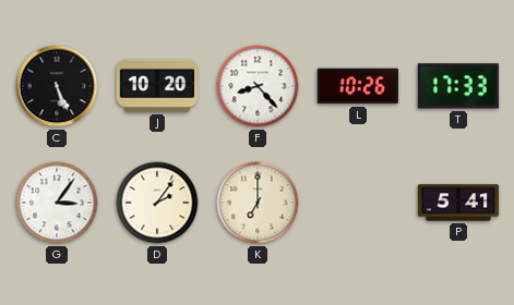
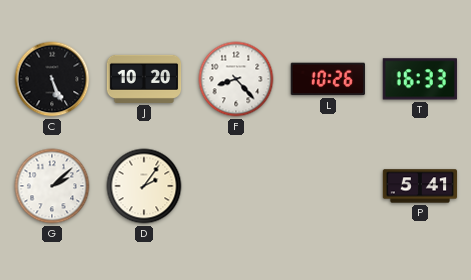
T: 17:33 -> 16:33
G: 3:06 -> 2:08
K: 7:00 -> none
